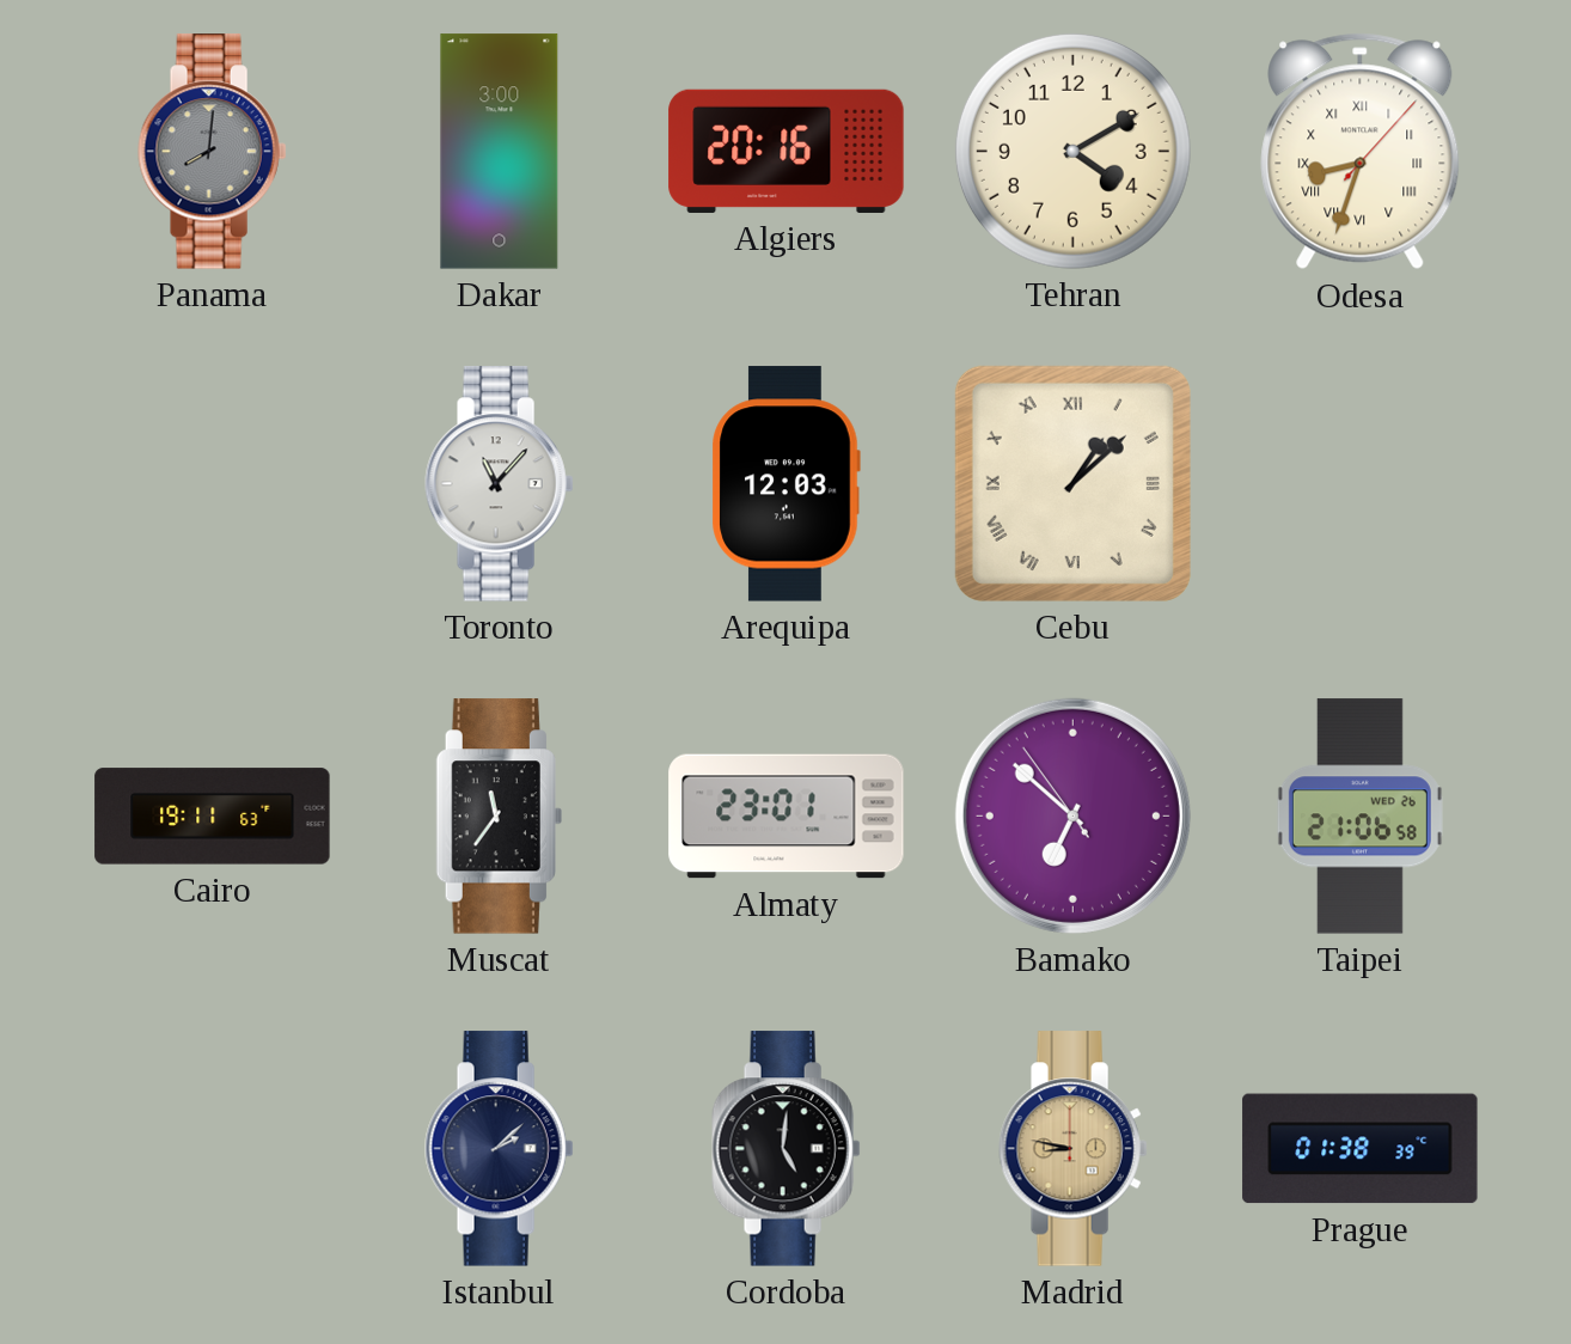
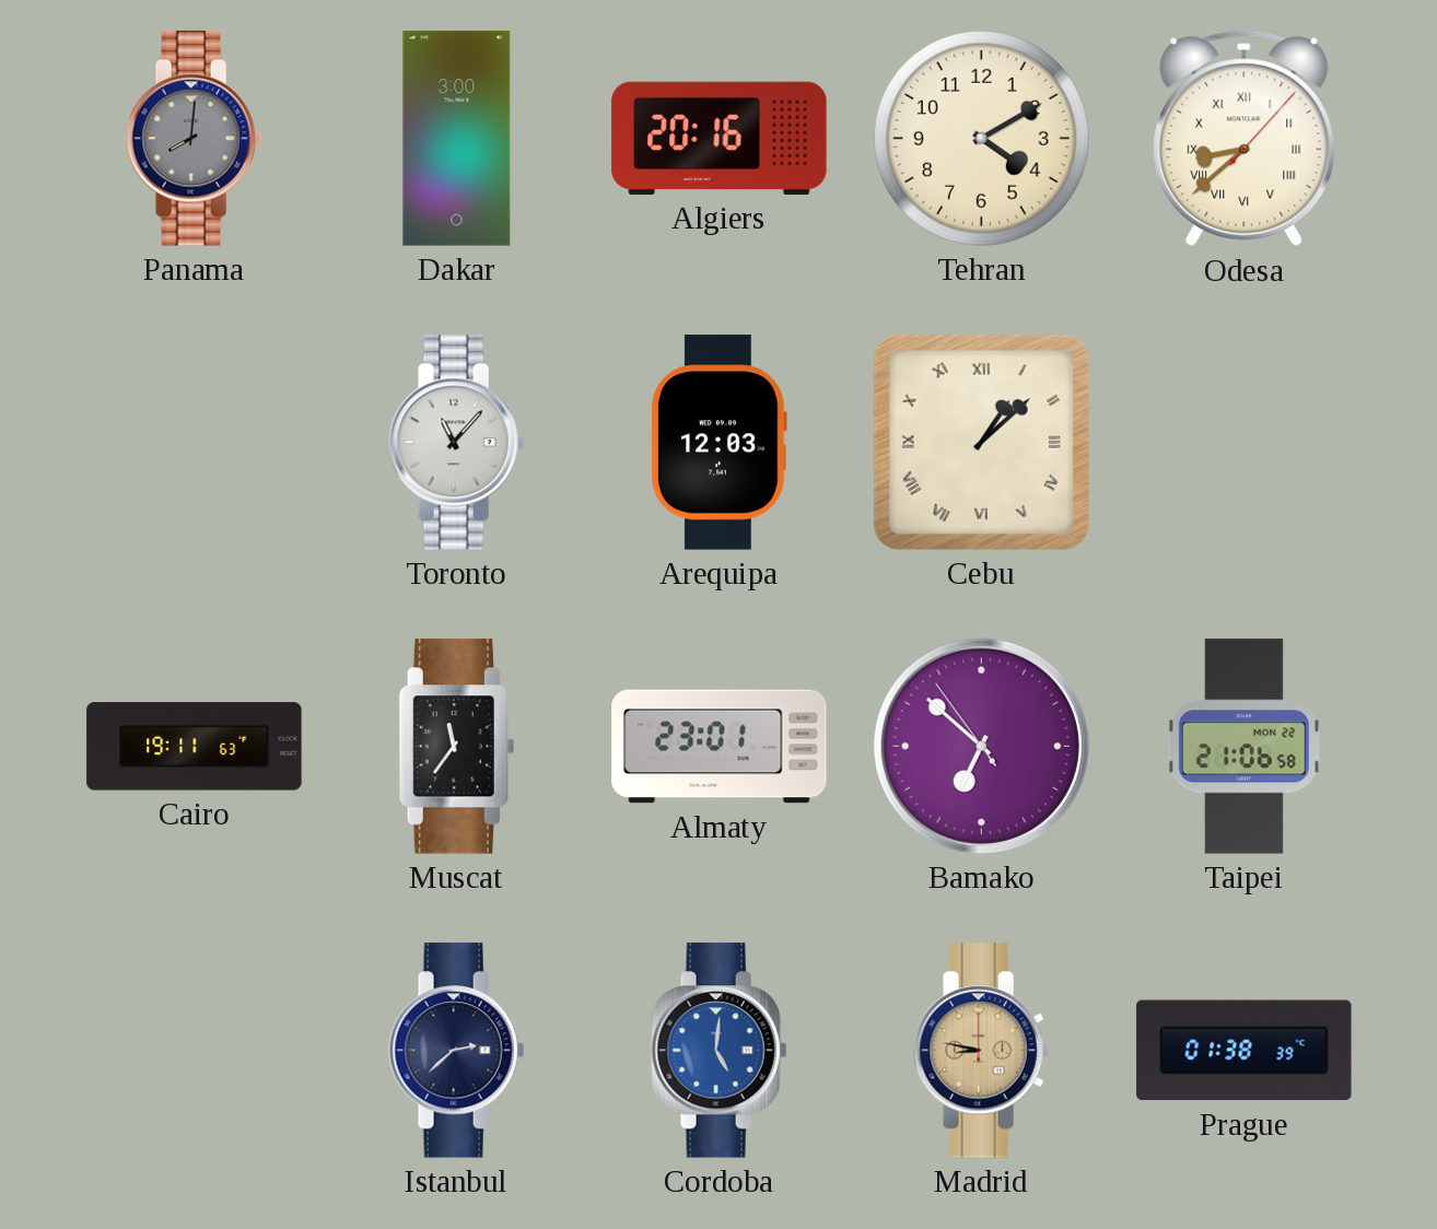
Odesa: 8:33 -> 8:38
Taipei date: WED 26 -> MON 22
Istanbul: 2:08 -> 2:38
Cordoba dial: black -> blue
